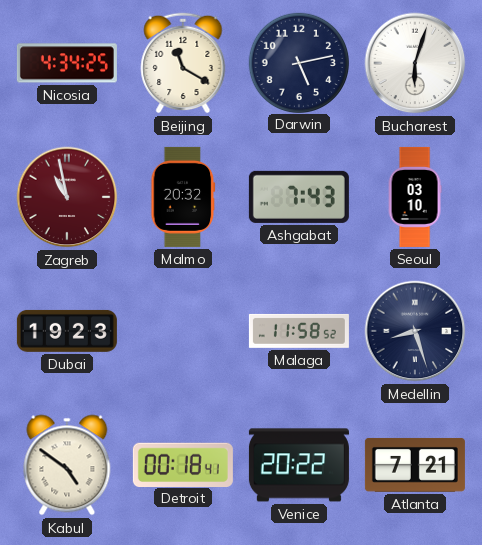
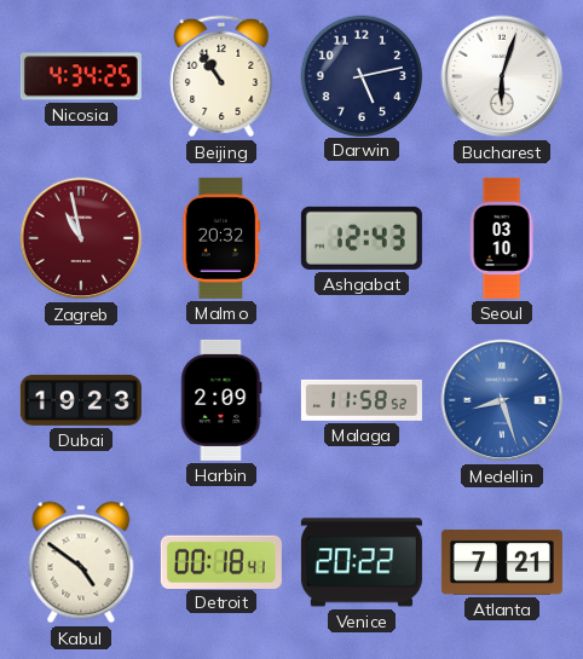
Beijing: 11:20 -> 10:54
Ashgabat: 7:43 -> 12:43
Harbin: none -> 2:09
Medellin dial: navy -> blue
